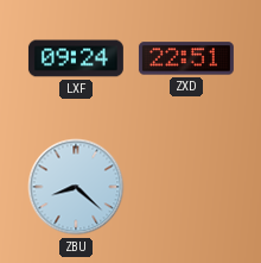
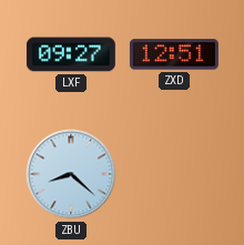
LXF: 09:24 -> 09:27
ZXD: 22:51 -> 12:51
